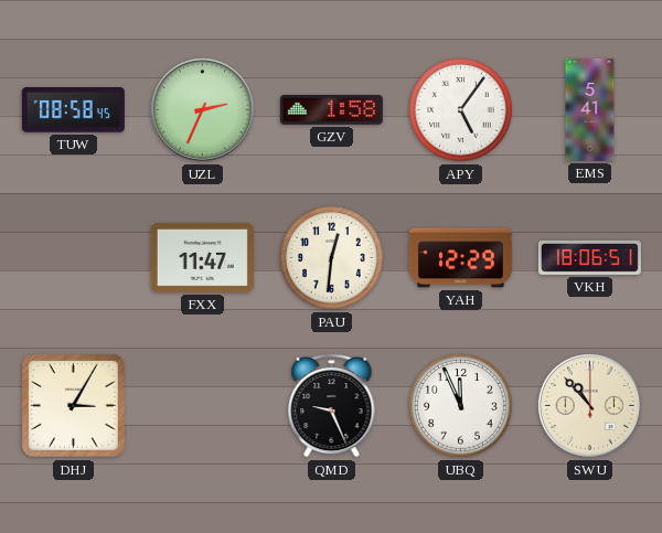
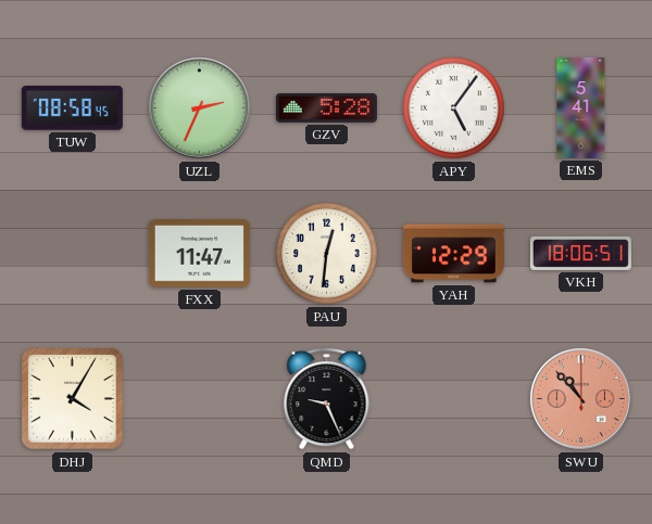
GZV: 1:58 -> 5:28
DHJ: 3:05 -> 4:05
UBQ: 11:56 -> none
SWU dial: cream -> salmon
